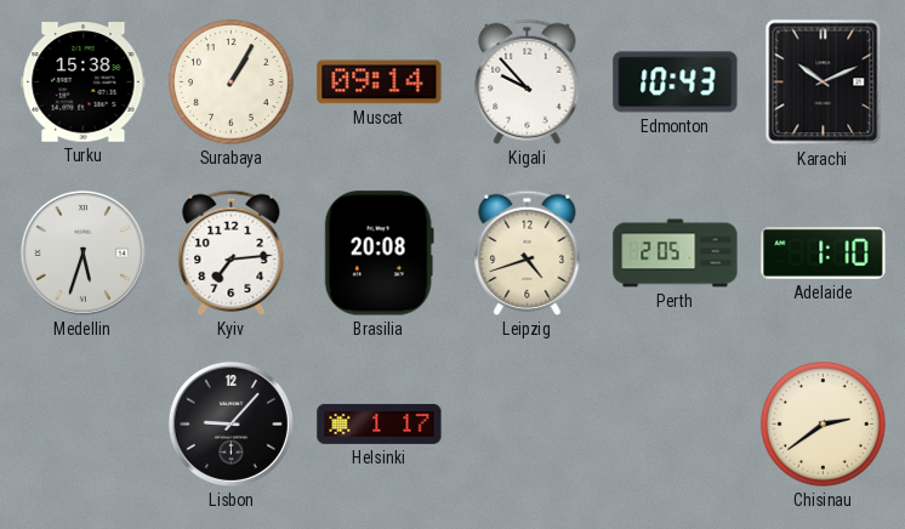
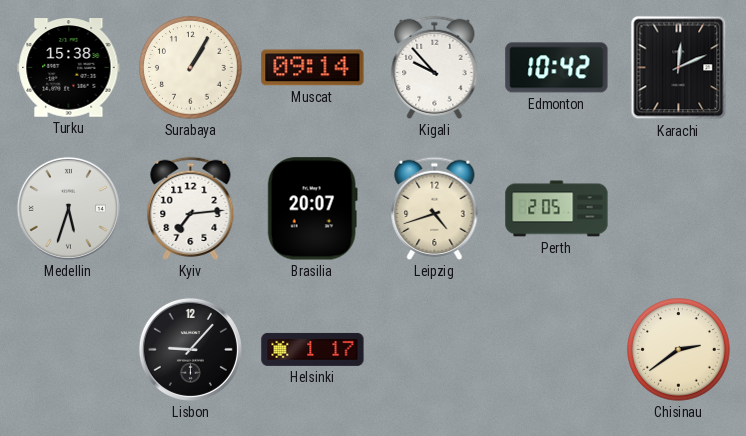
Edmonton: 10:43 -> 10:42
Karachi: 10:11 -> 12:11
Brasilia: 20:08 -> 20:07
Adelaide: 1:10 -> none
